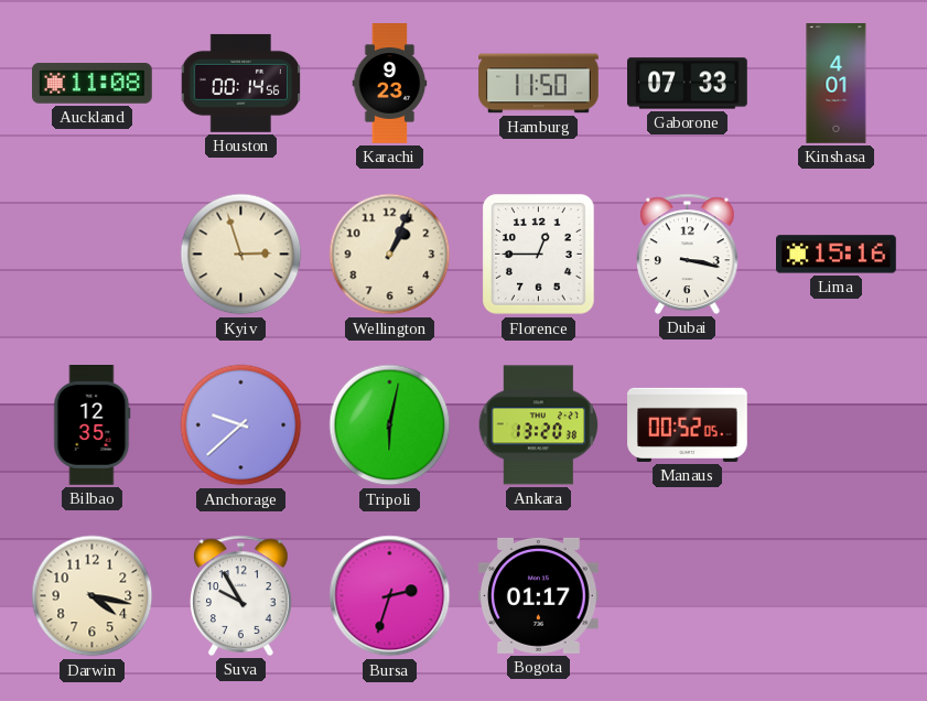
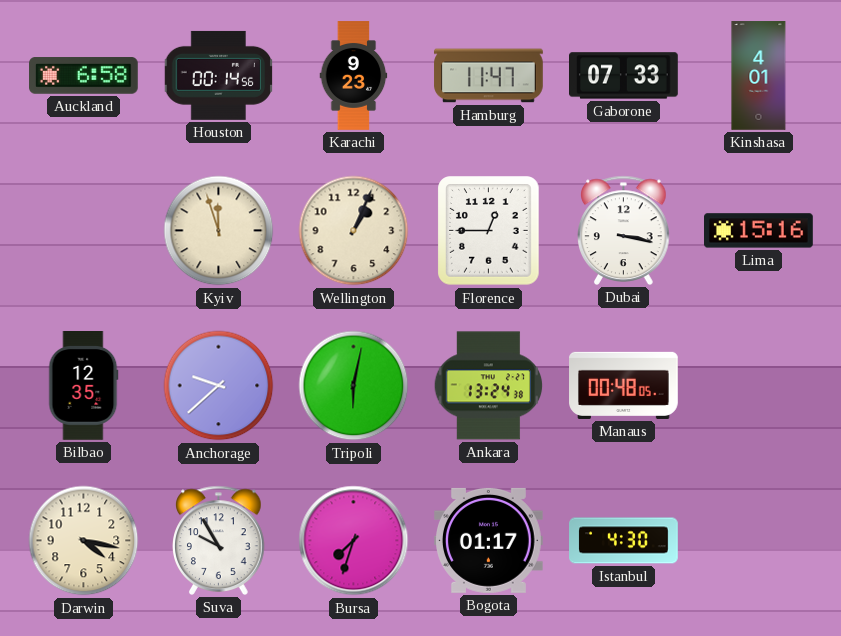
Auckland: 11:08 -> 6:58
Hamburg: 11:50 -> 11:47
Kyiv: 2:57 -> 11:57
Ankara: 13:20 -> 13:24
Manaus: 00:52 -> 00:48
Bursa: 2:33 -> 7:33
Istanbul: none -> 4:30
